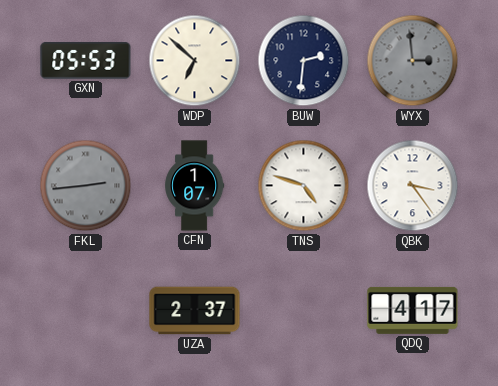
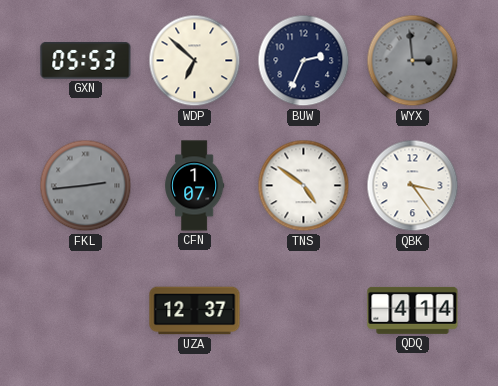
BUW: 2:31 -> 2:34
TNS: 4:48 -> 4:51
UZA: 2:37 -> 12:37
QDQ: 4:17 -> 4:14
